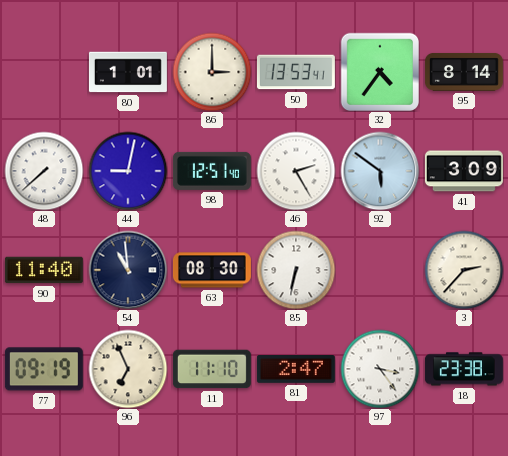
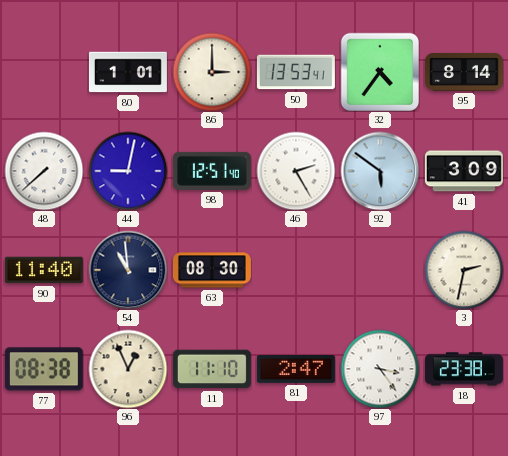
85: 6:32 -> none
3: 2:37 -> 2:32
77: 09:19 -> 08:38
96: 6:56 -> 12:56
